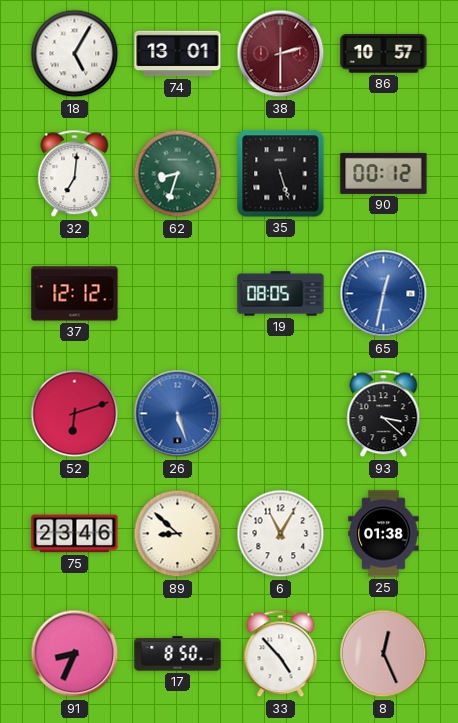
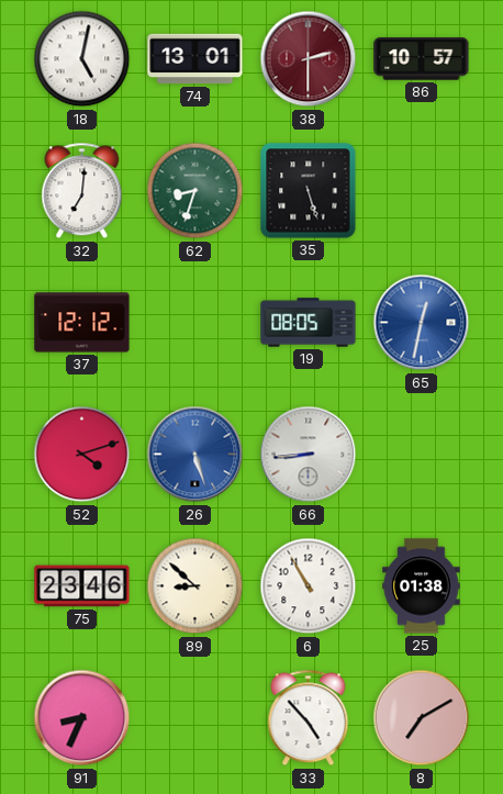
18: 5:05 -> 5:02
90: 00:12 -> none
52: 6:12 -> 4:12
66: none -> 8:44
93: 3:22 -> none
6: 11:05 -> 10:55
17: 8:50 -> none
8: 12:26 -> 7:10
